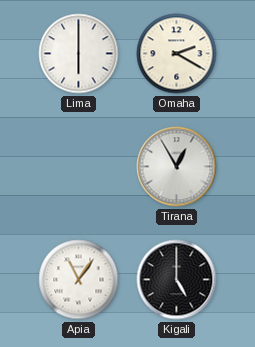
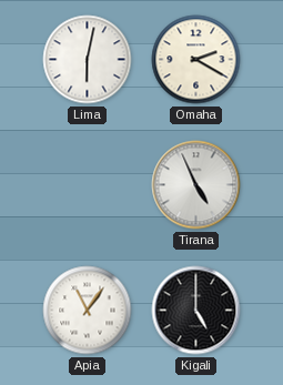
Lima: 6:00 -> 6:02
Tirana: 12:55 -> 4:56
